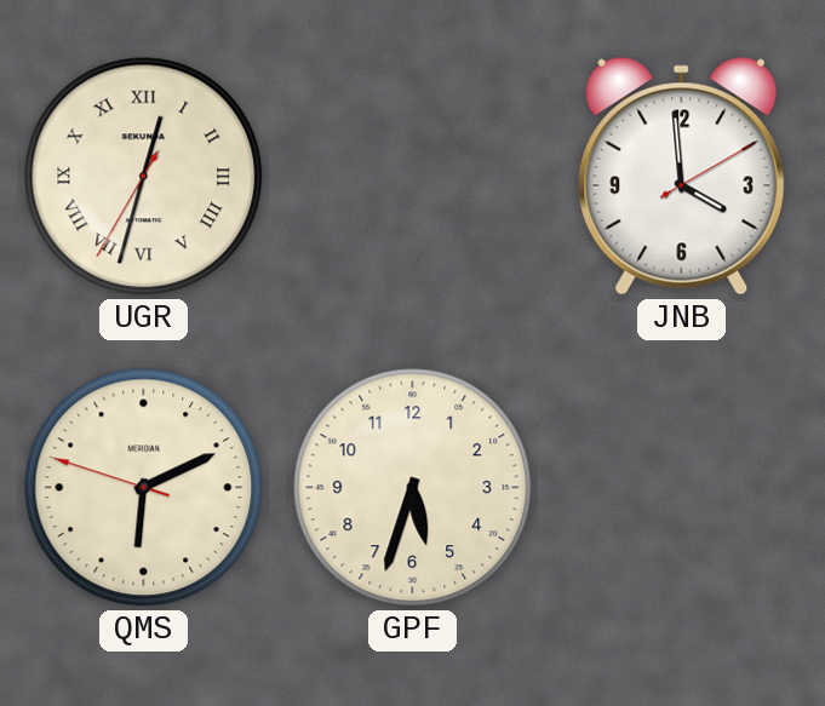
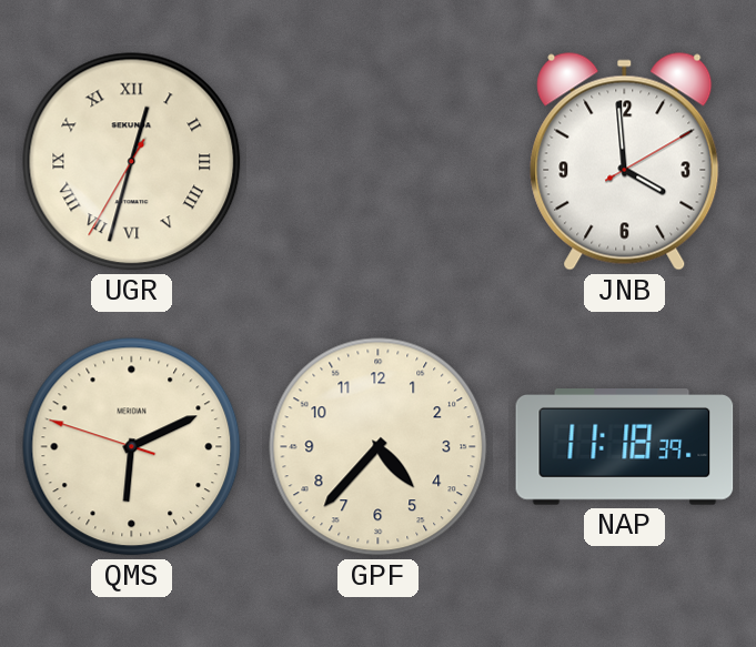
GPF: 5:33 -> 4:37
NAP: none -> 11:18
